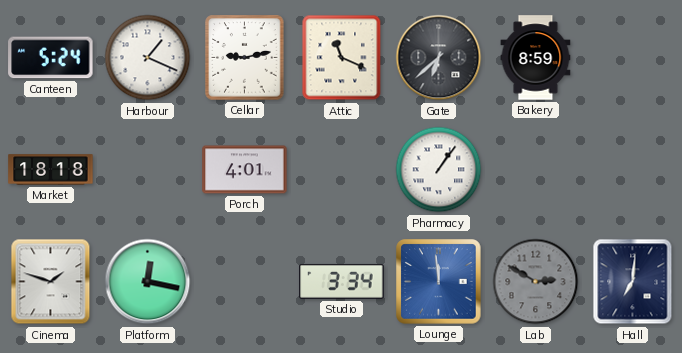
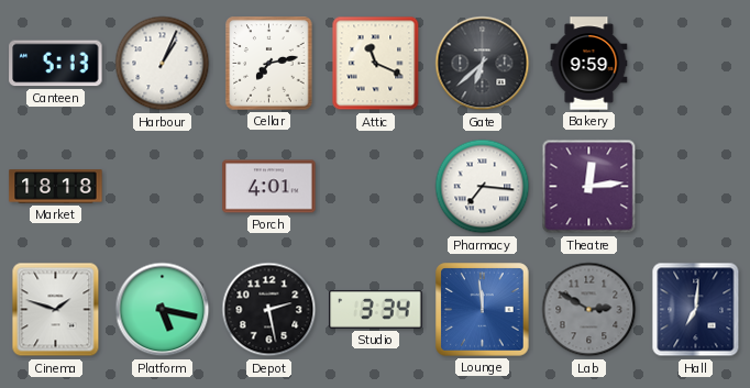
Canteen: 5:24 -> 5:13
Harbour: 1:19 -> 1:04
Cellar: 9:13 -> 7:13
Bakery: 8:59 -> 9:59
Pharmacy: 1:06 -> 7:16
Theatre: none -> 12:14
Platform: 12:17 -> 5:17
Depot: none -> 2:28
